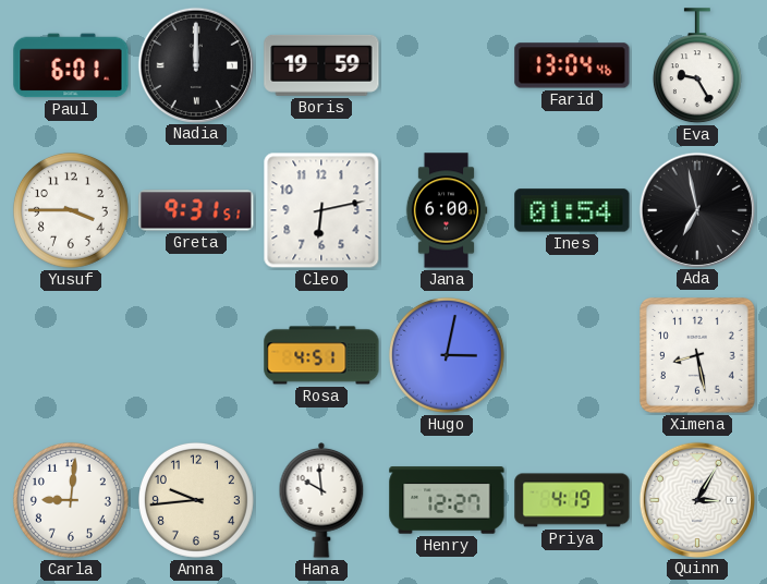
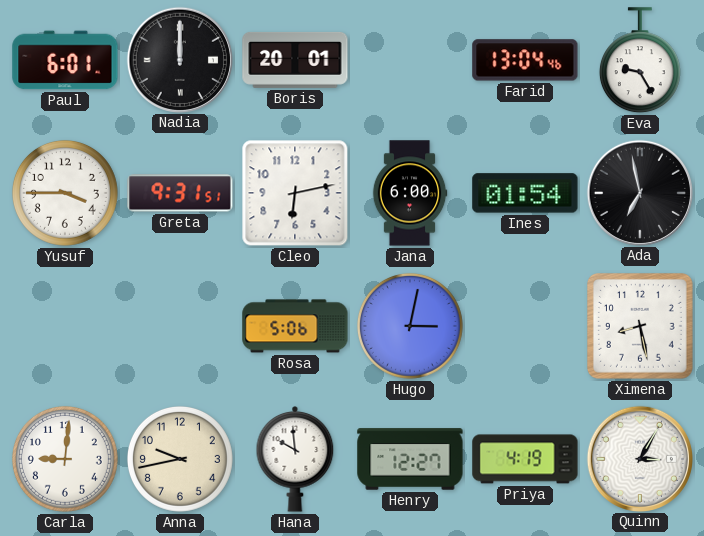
Boris: 19:59 -> 20:01
Rosa: 4:51 -> 5:06
Anna: 9:44 -> 9:43
